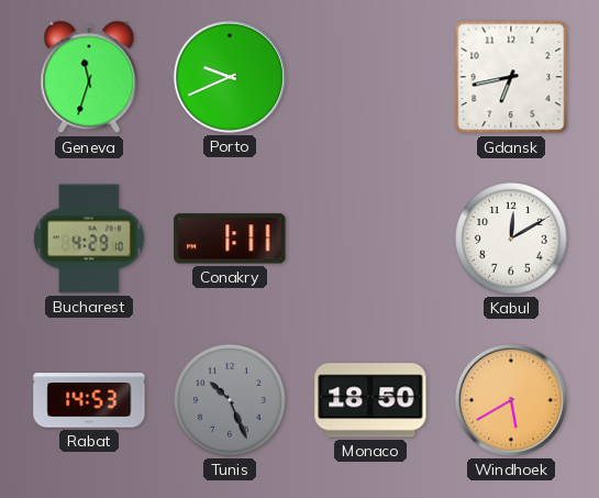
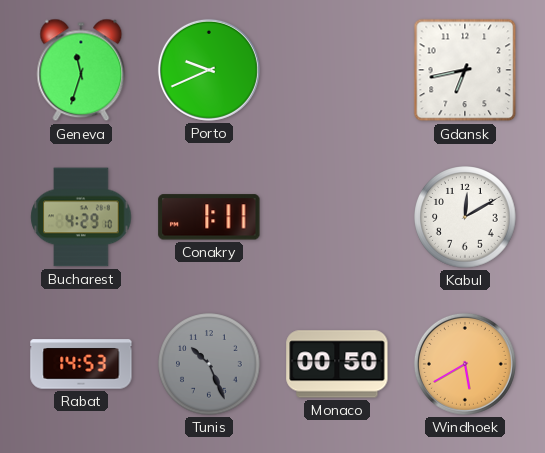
Monaco: 18:50 -> 00:50
